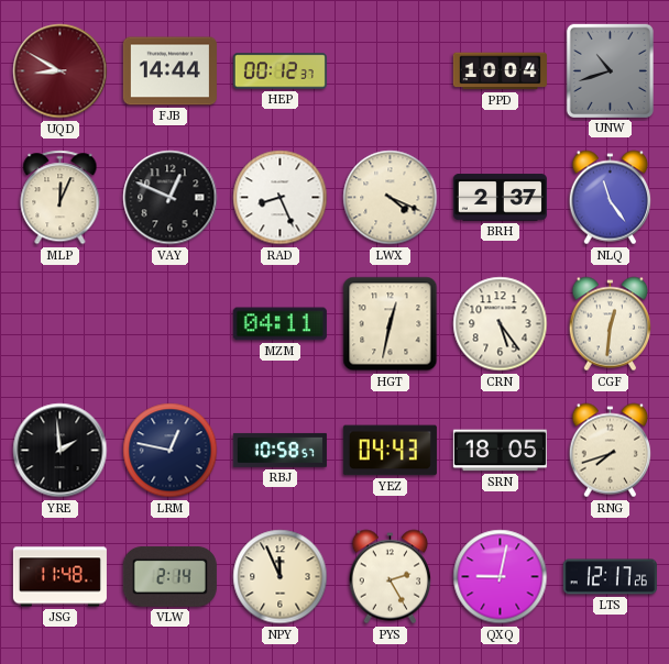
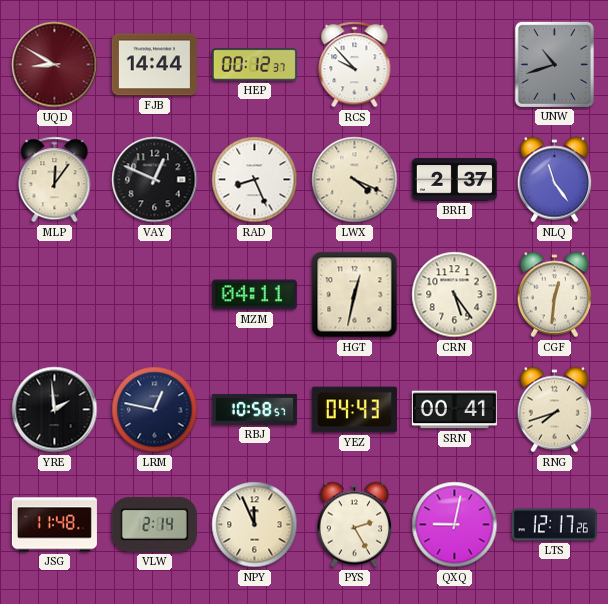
RCS: none -> 9:53
PPD: 10:04 -> none
MLP: 12:04 -> 12:06
SRN: 18:05 -> 00:41
